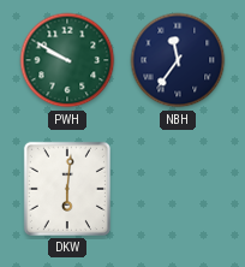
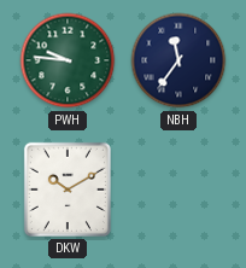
PWH: 9:50 -> 9:46
DKW: 6:01 -> 10:10
